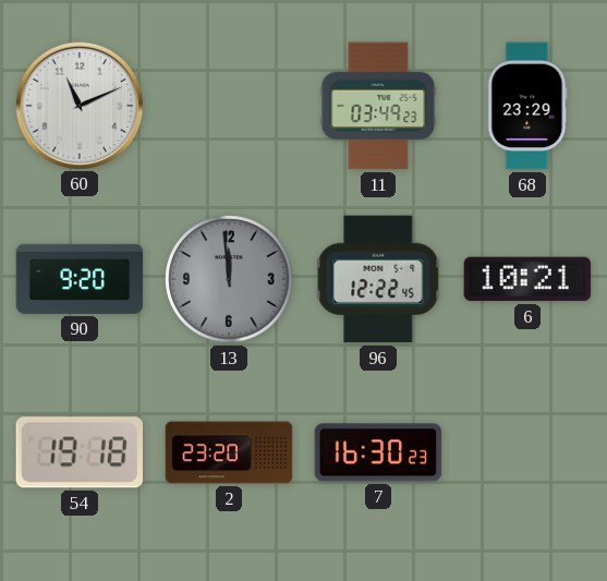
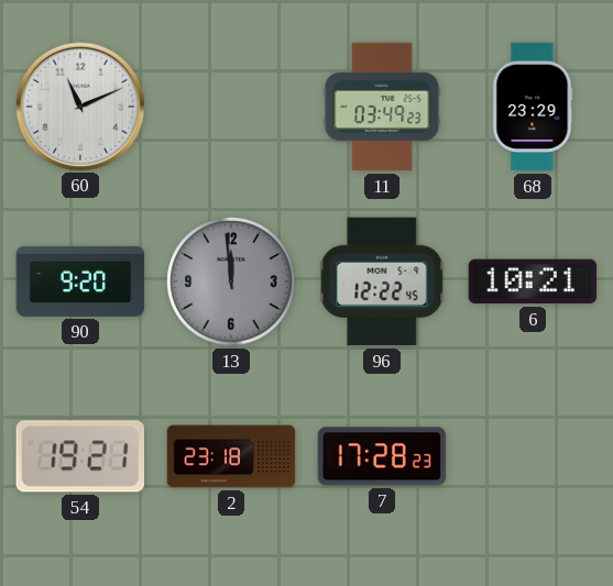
54: 19:18 -> 19:21
2: 23:20 -> 23:18
7: 16:30 -> 17:28
